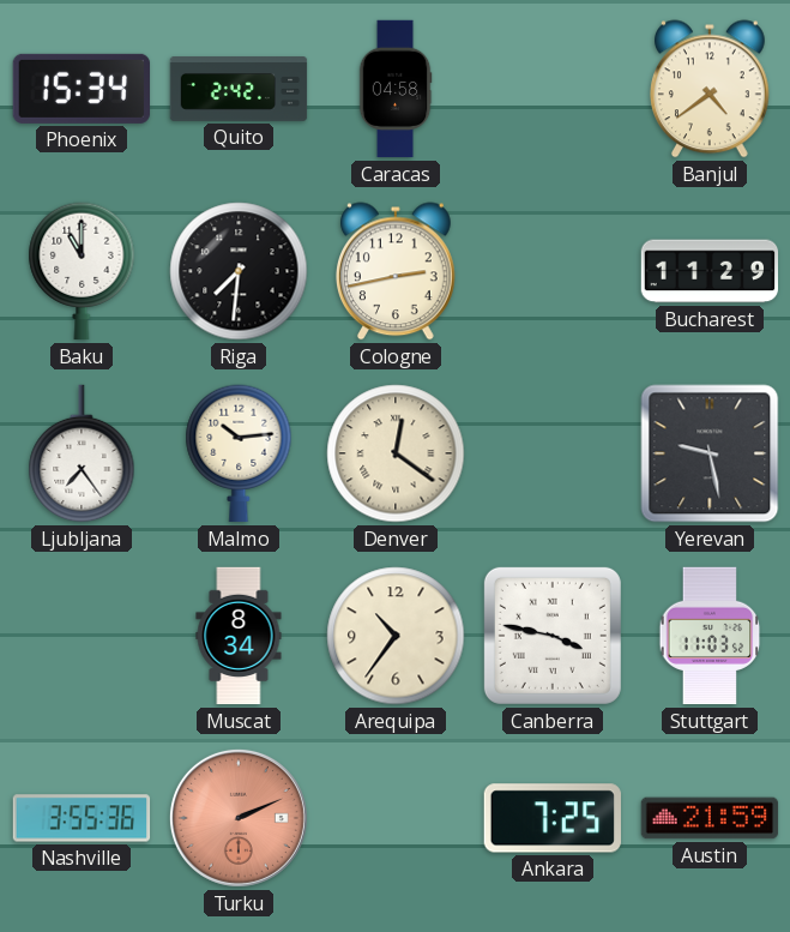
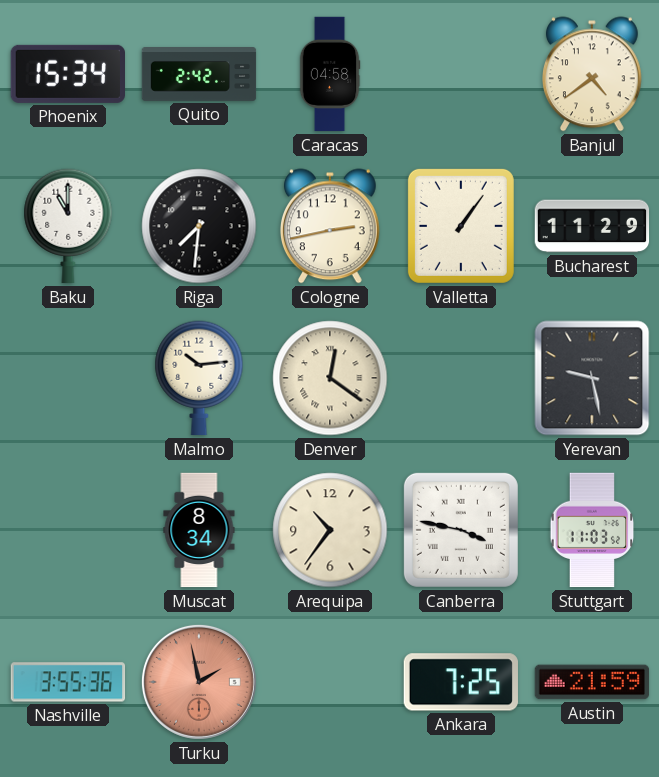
Valletta: none -> 1:06
Ljubljana: 7:24 -> none
Turku: 2:11 -> 1:58
